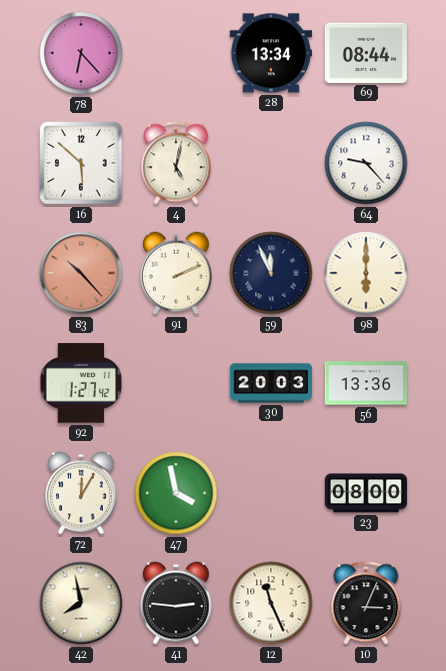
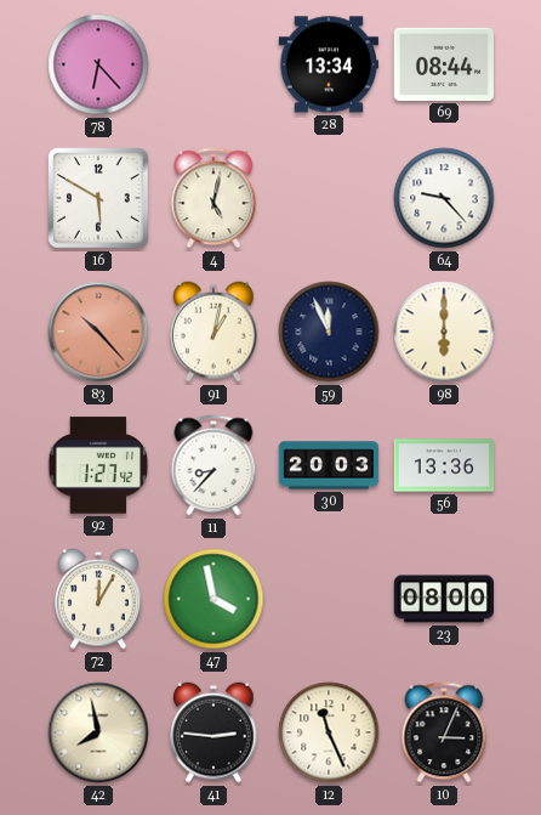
16: 5:52 -> 5:50
91: 2:11 -> 1:02
11: none -> 8:37
